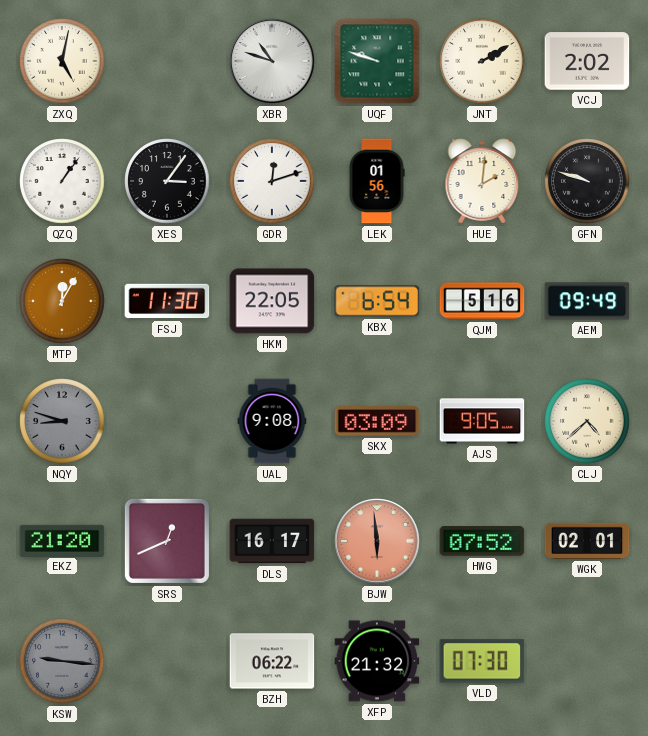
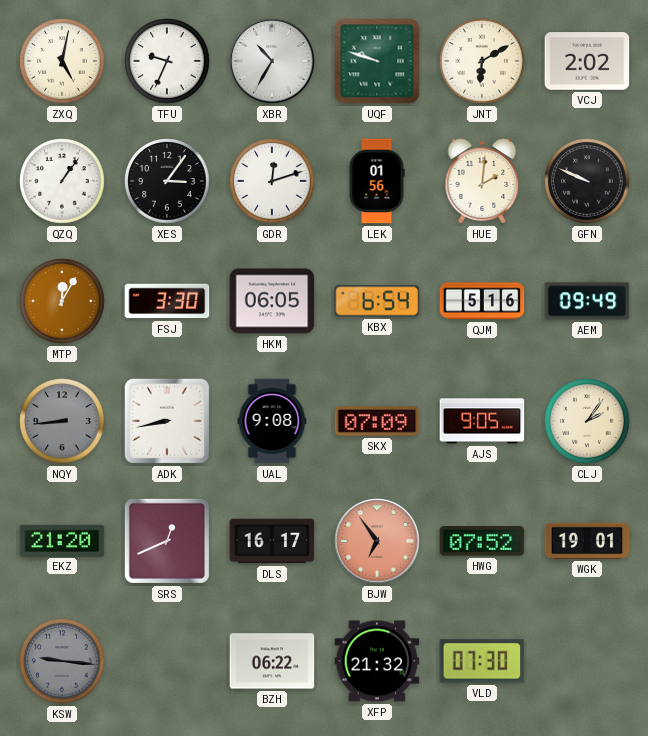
TFU: none -> 9:34
XBR: 10:48 -> 10:35
JNT: 2:10 -> 6:10
GFN: 9:48 -> 9:49
FSJ: 11:30 -> 3:30
HKM: 22:05 -> 06:05
NQY: 8:48 -> 8:44
ADK: none -> 8:43
SKX: 03:09 -> 07:09
CLJ: 4:38 -> 2:06
BJW: 5:59 -> 6:54
WGK: 02:01 -> 19:01
